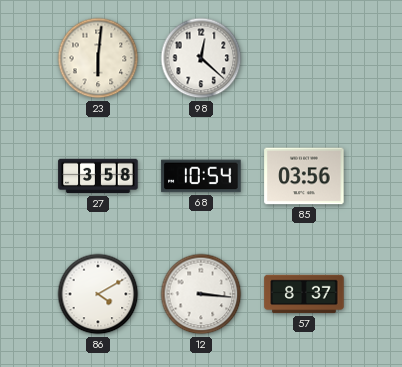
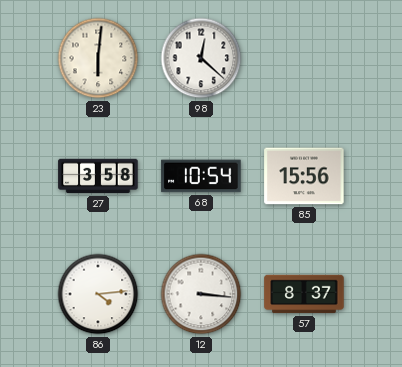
85: 03:56 -> 15:56
86: 4:10 -> 4:14
